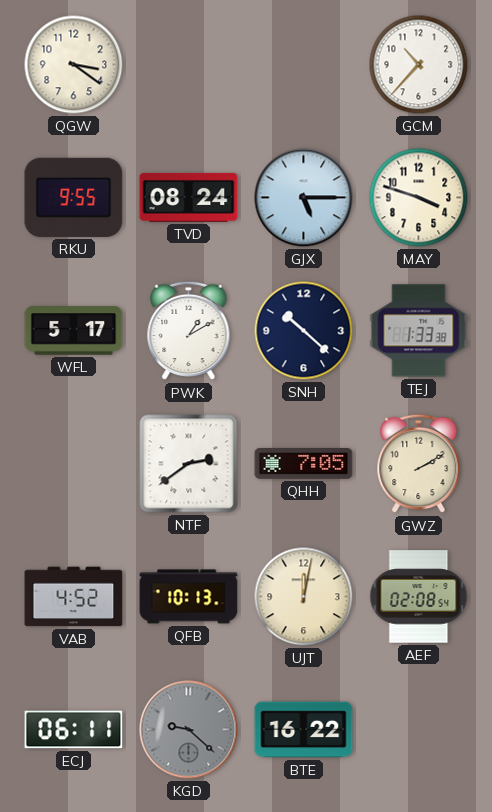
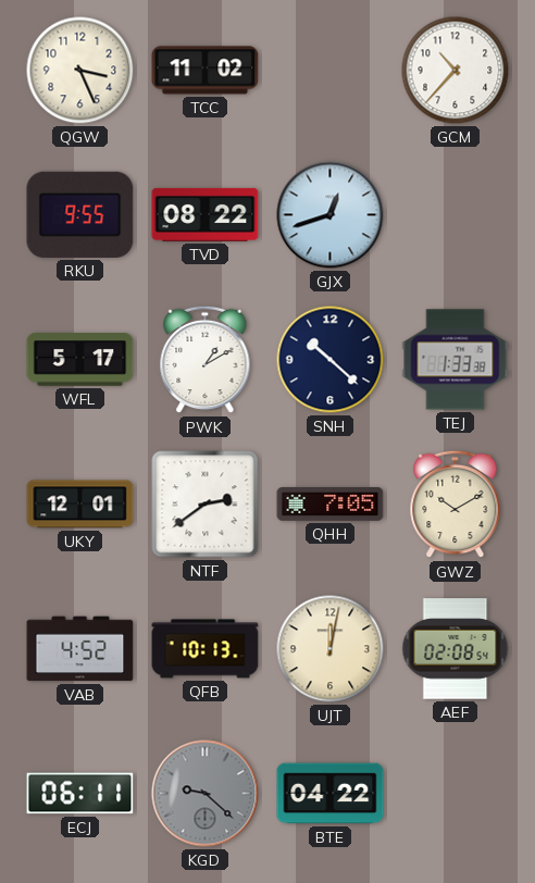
QGW: 3:21 -> 3:26
TCC: none -> 11:02
TVD: 08:24 -> 08:22
GJX: 5:15 -> 12:42
MAY: 3:48 -> none
UKY: none -> 12:01
GWZ: 2:10 -> 10:10
BTE: 16:22 -> 04:22
